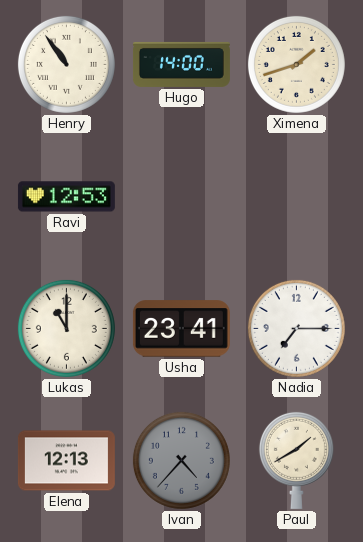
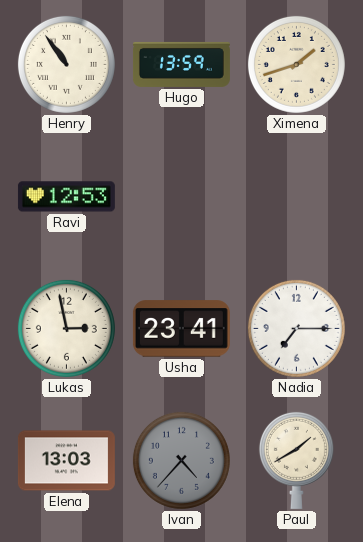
Hugo: 14:00 -> 13:59
Lukas: 11:00 -> 2:58
Elena: 12:13 -> 13:03
